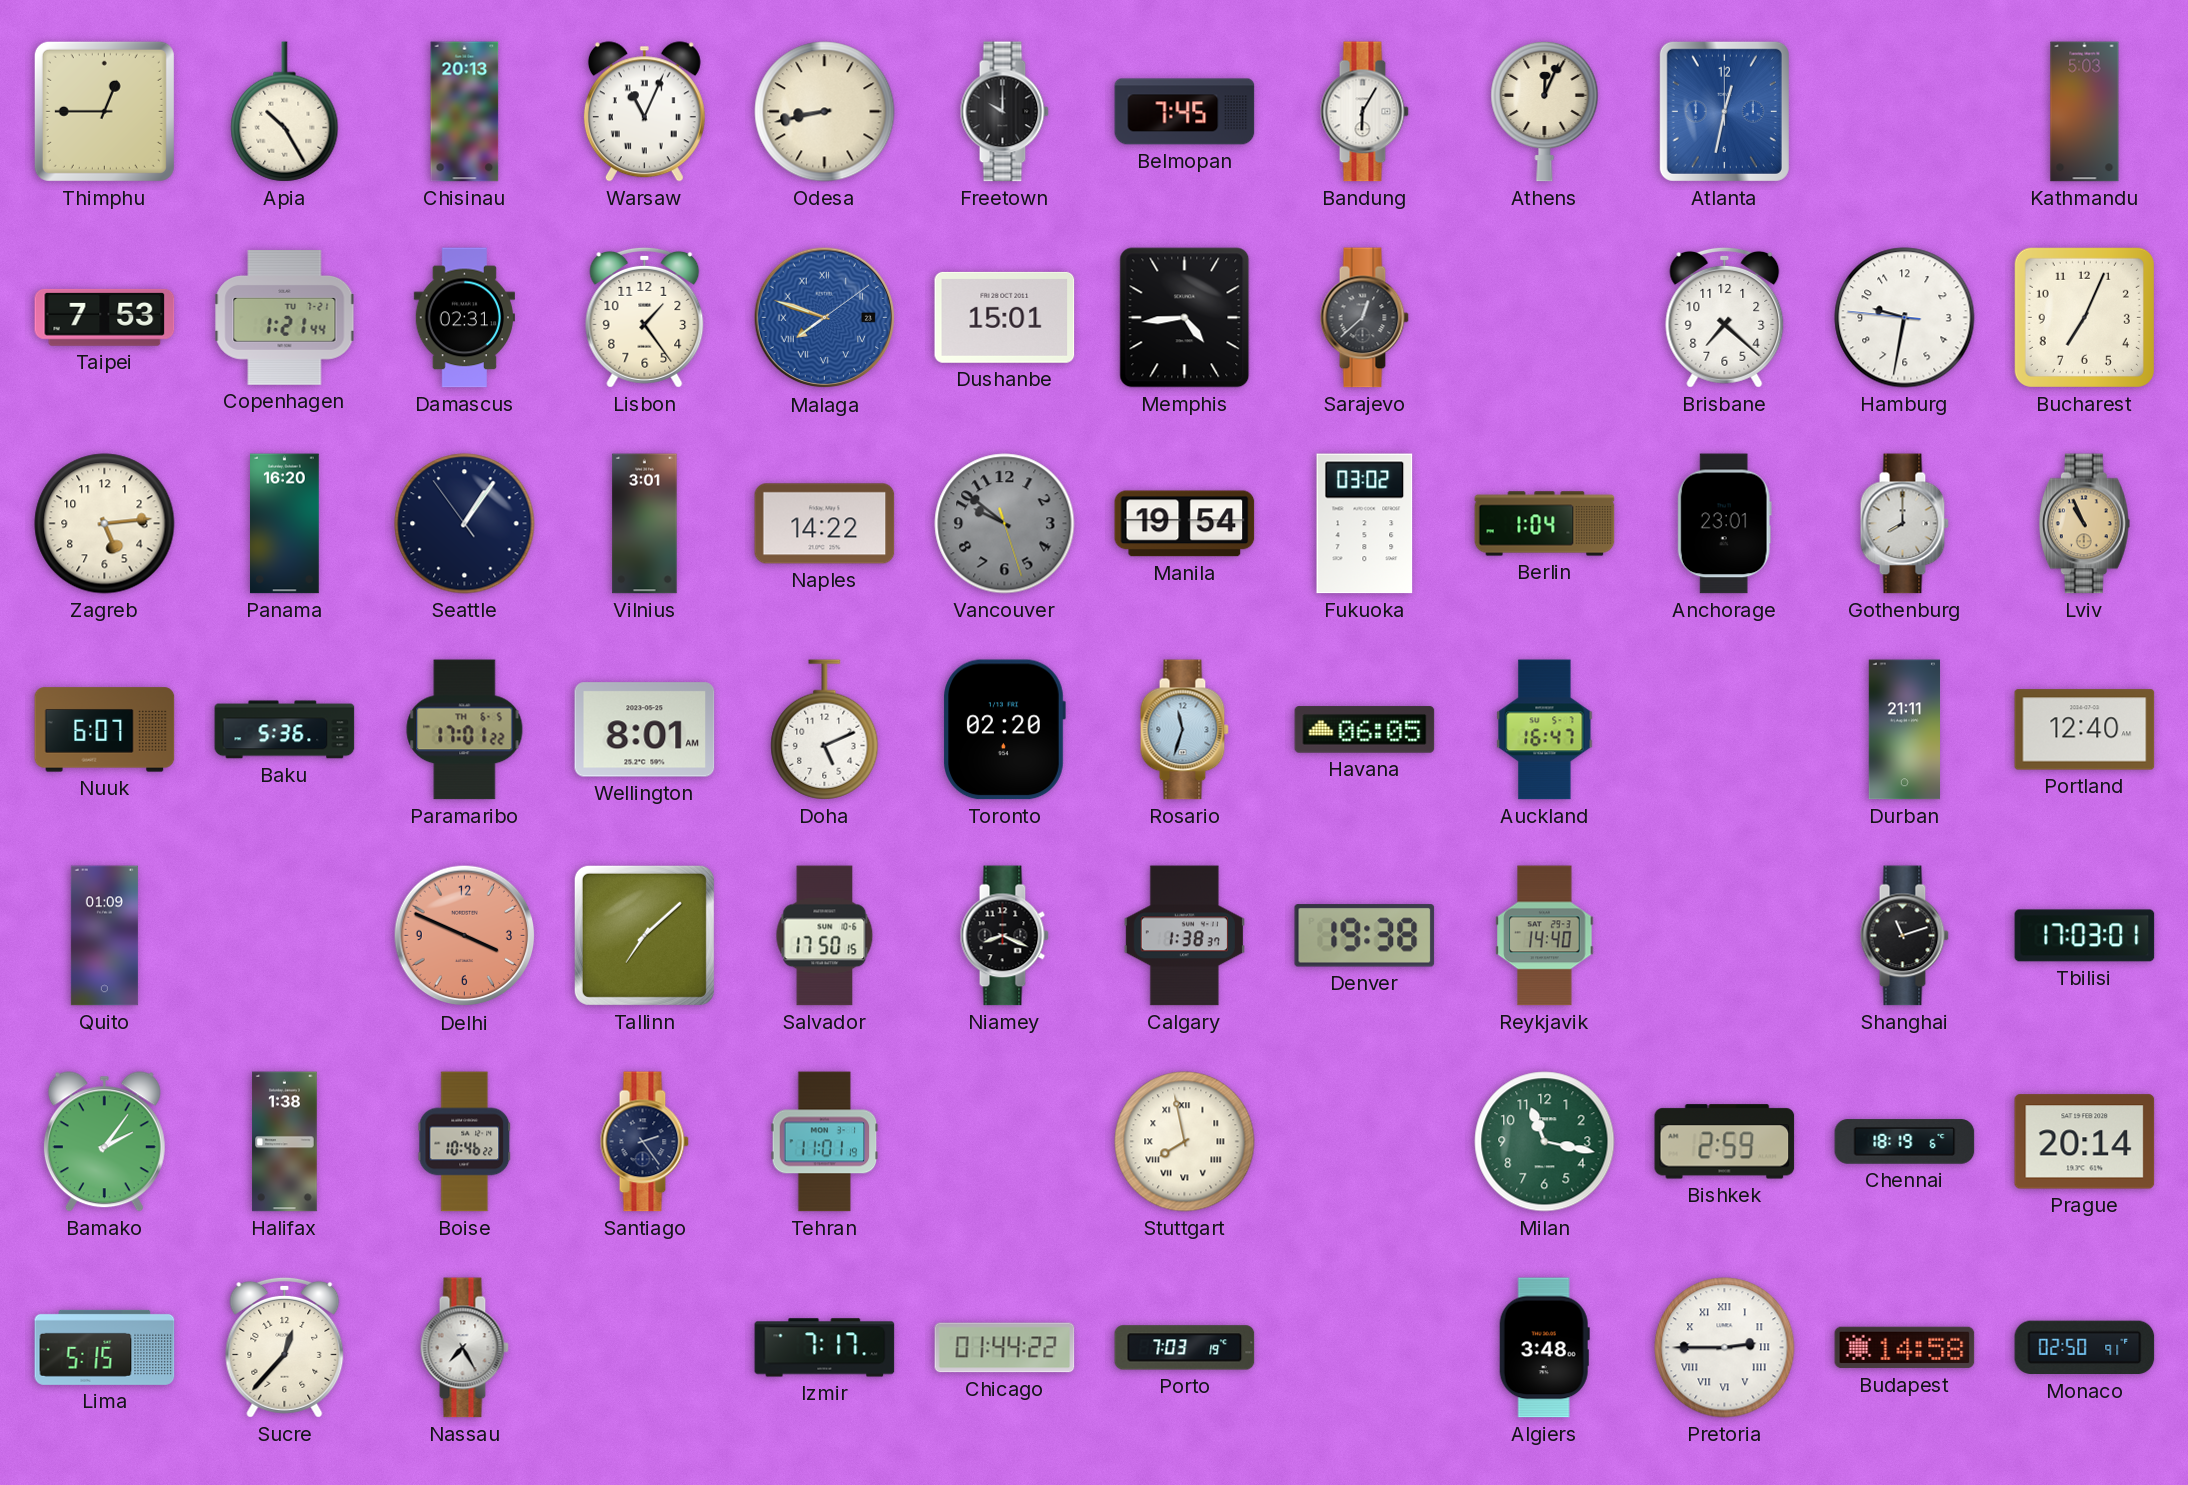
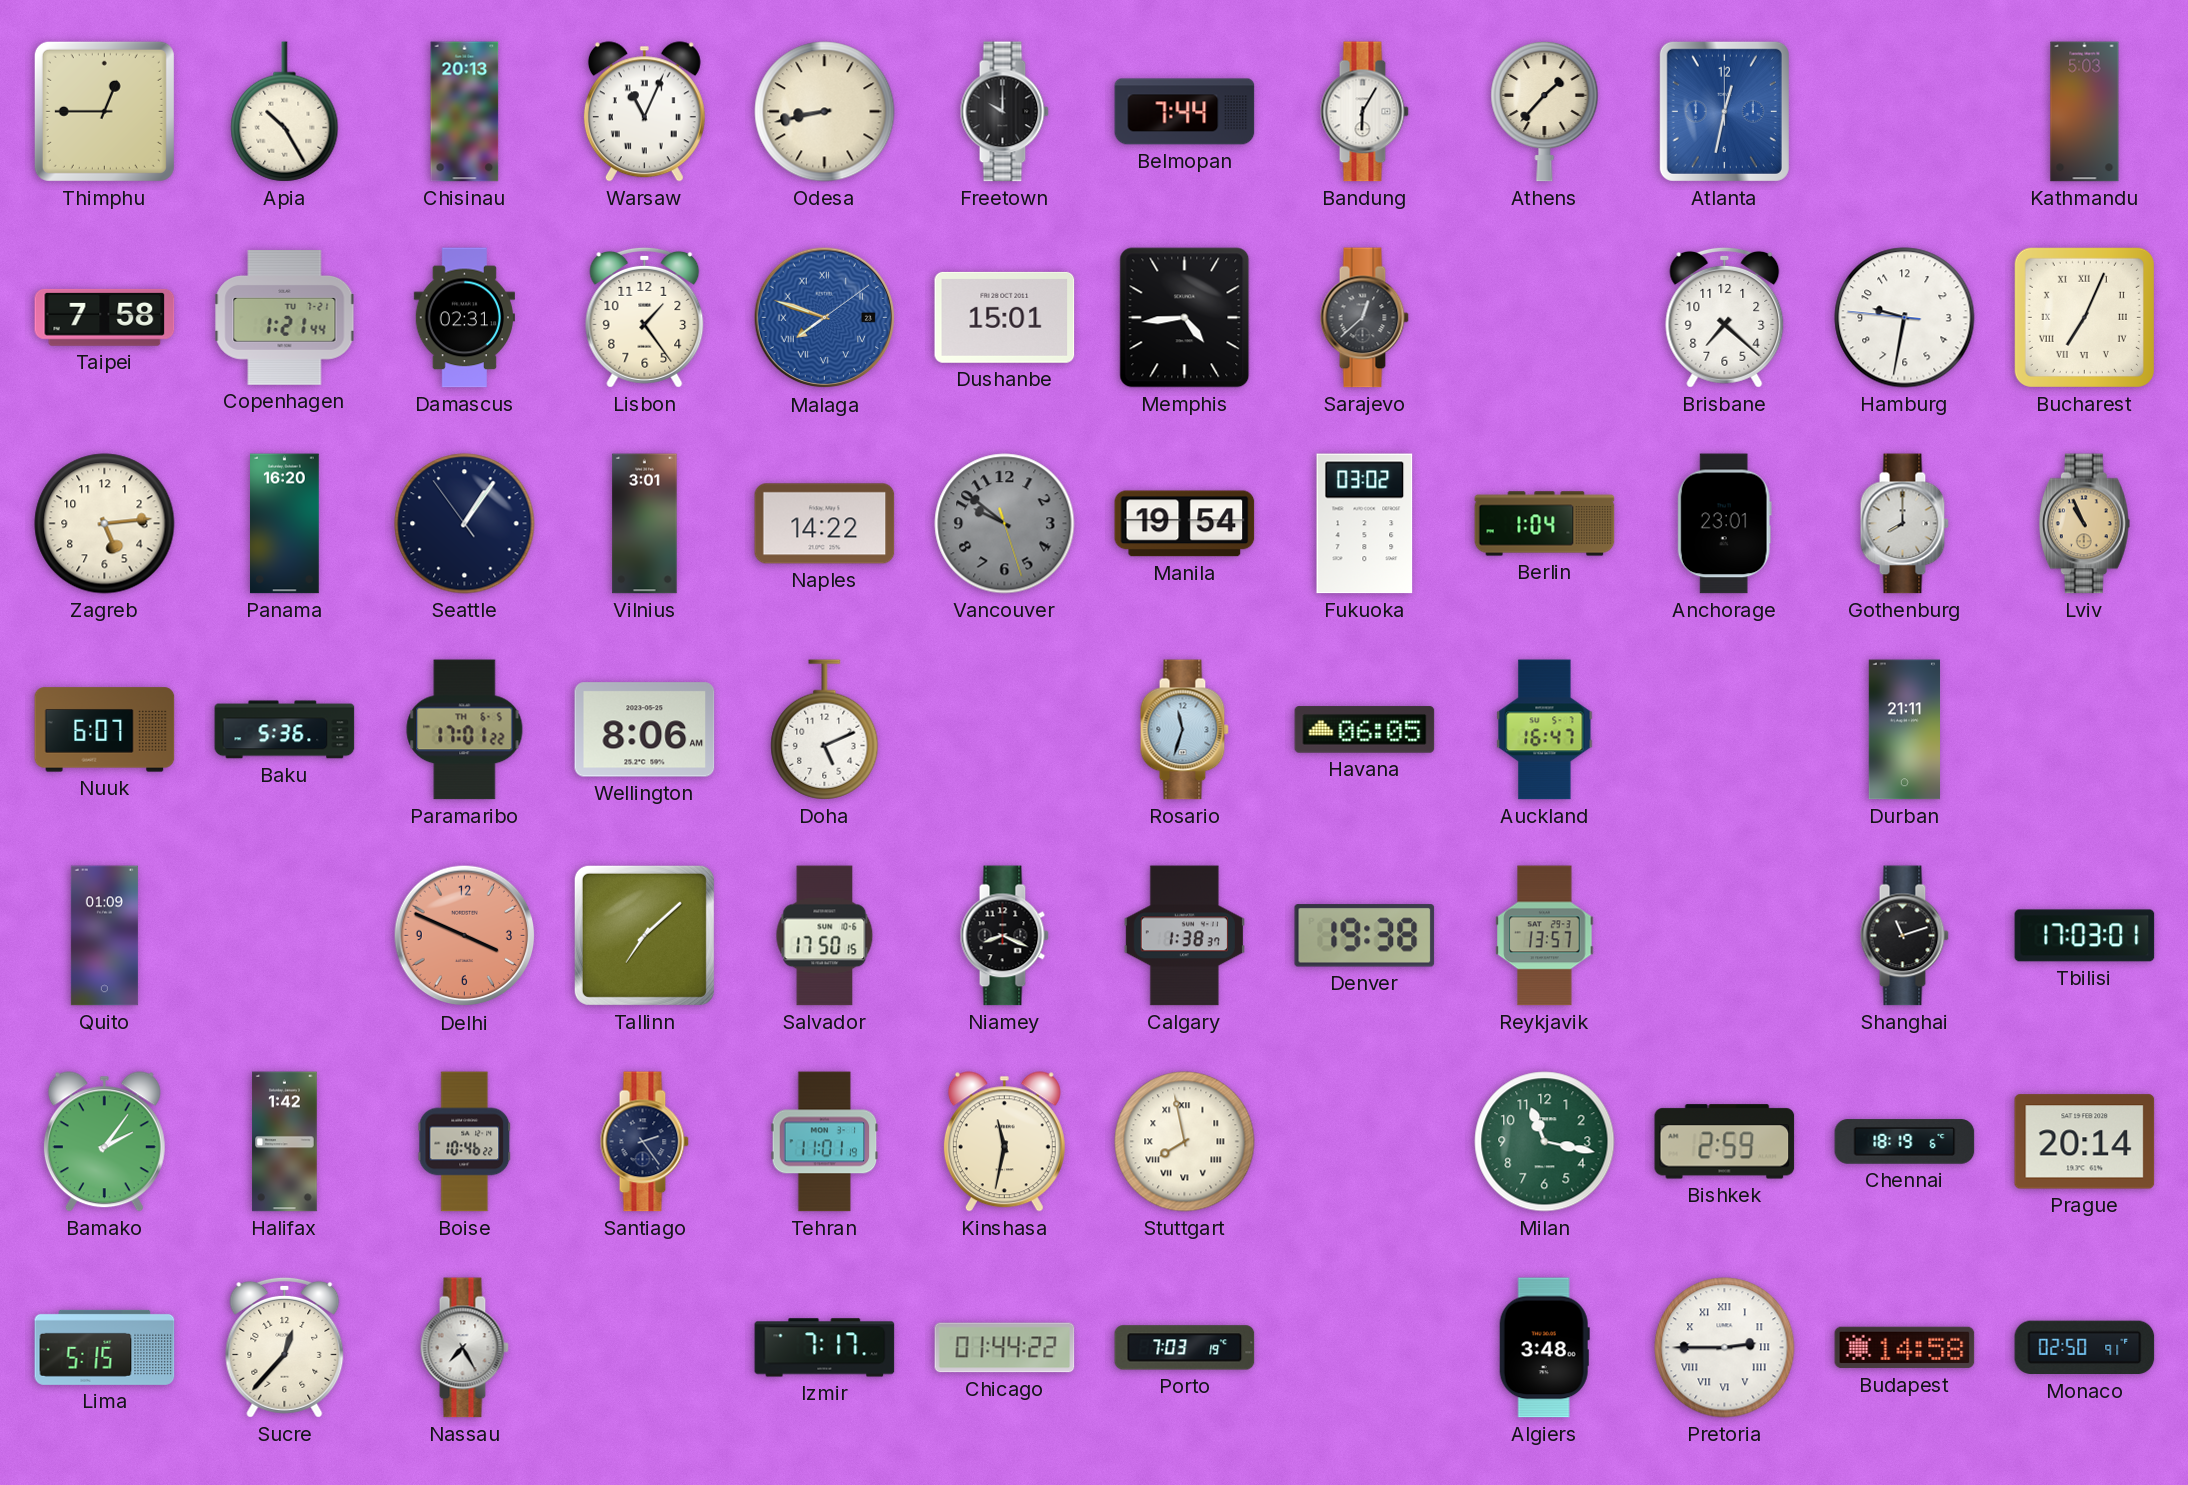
Belmopan: 7:45 -> 7:44
Athens: 12:04 -> 1:37
Taipei: 7:53 -> 7:58
Bucharest numerals: Arabic -> Roman
Wellington: 8:01 -> 8:06
Toronto: 02:20 -> none
Portland: 12:40 -> none
Reykjavik: 14:40 -> 13:57
Halifax: 1:38 -> 1:42
Kinshasa: none -> 11:32
